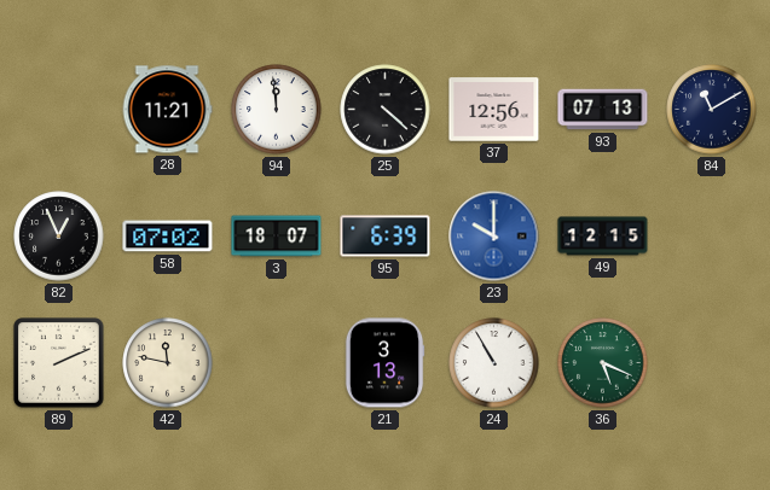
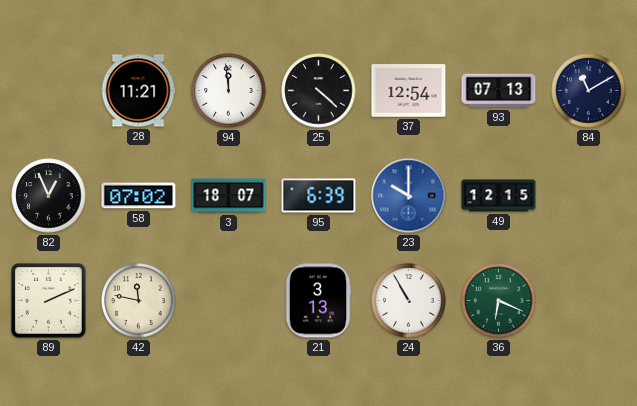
37: 12:56 -> 12:54
36: 5:19 -> 6:19
